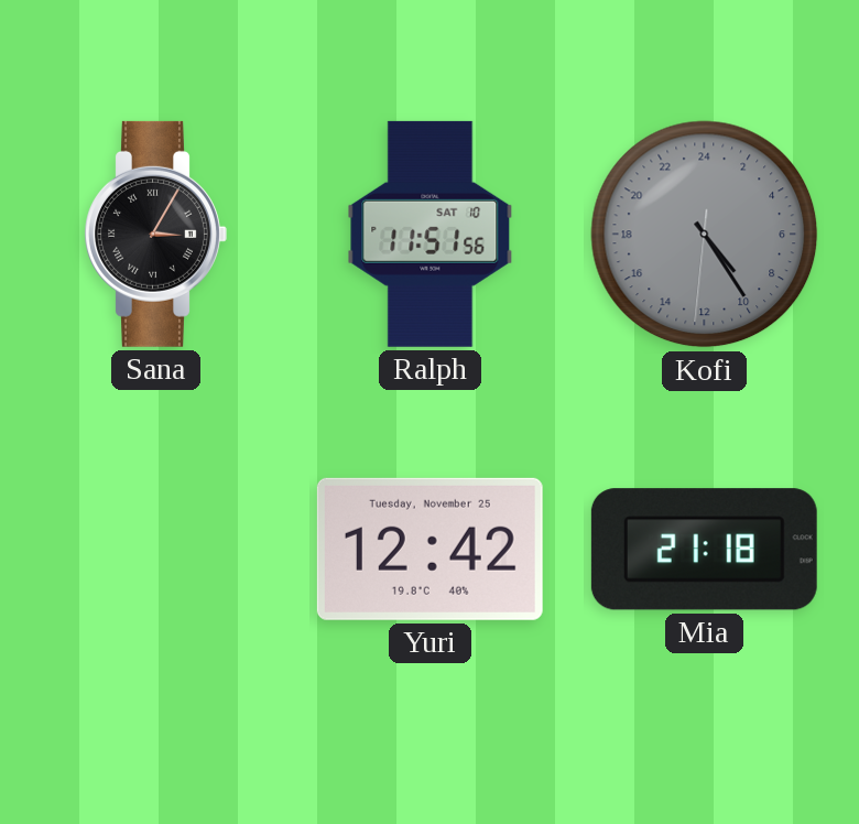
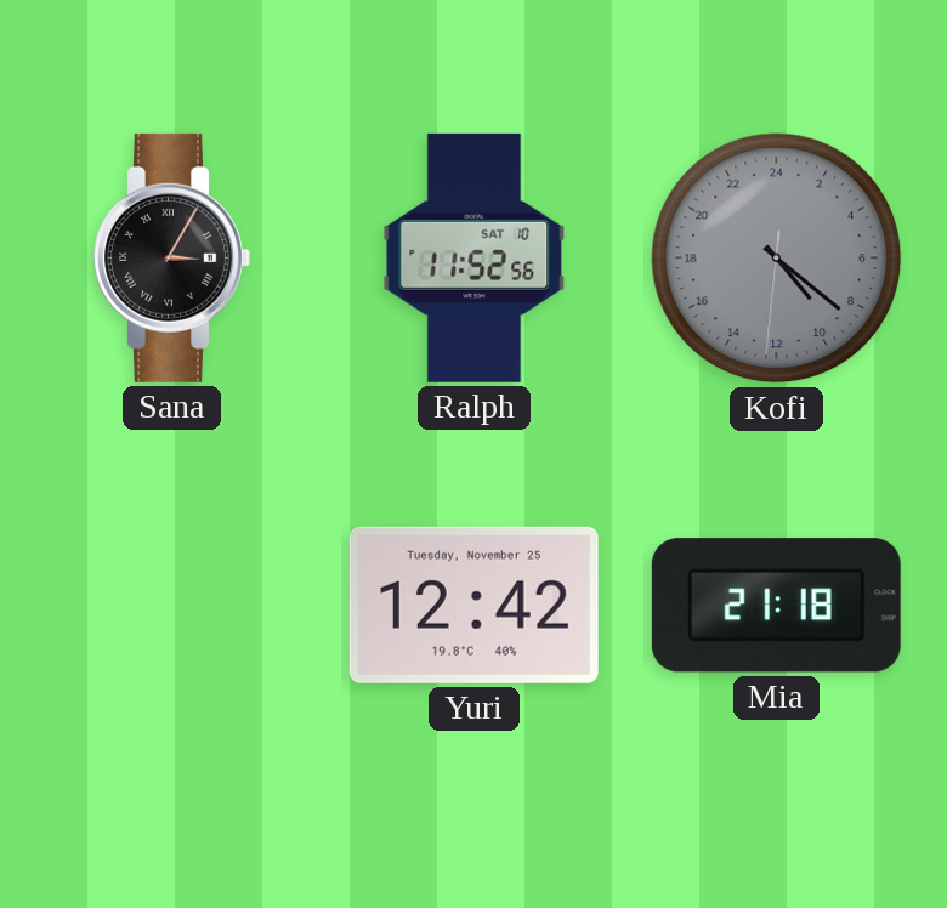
Ralph: 11:51 -> 11:52
Kofi: 9:24 -> 9:21
